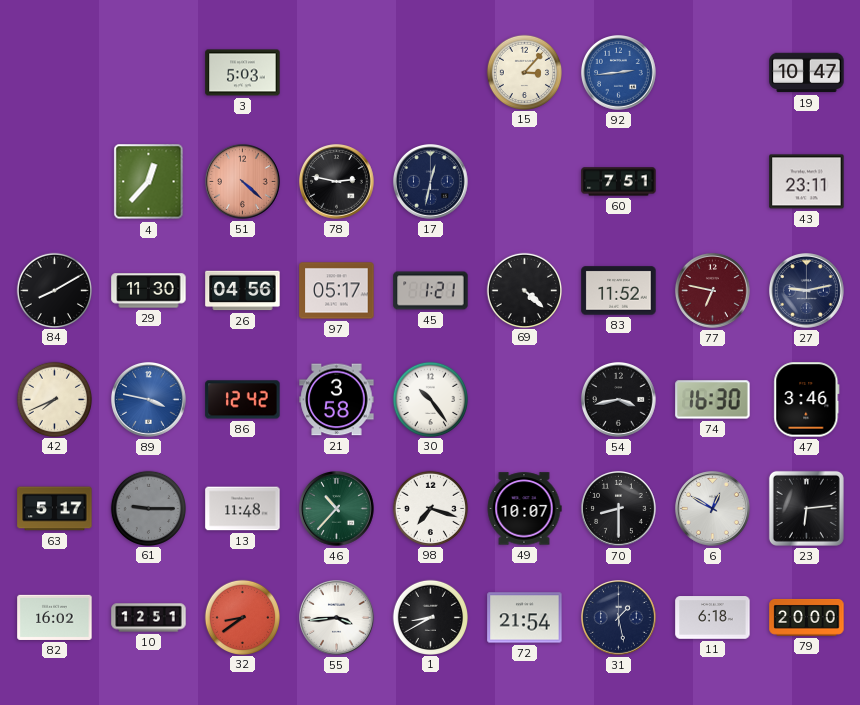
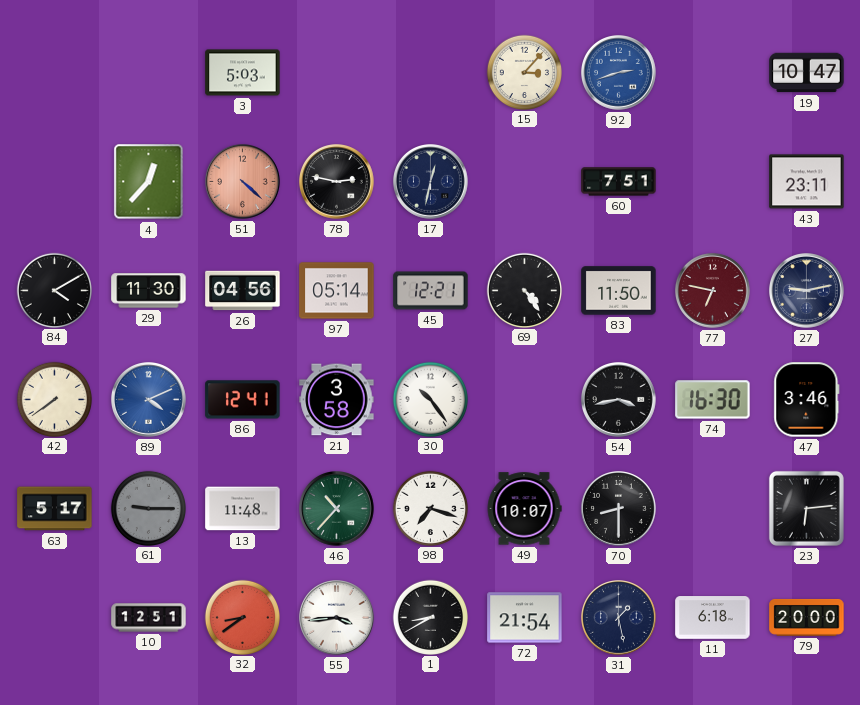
92: 2:44 -> 2:42
84: 8:10 -> 4:10
97: 05:17 -> 05:14
45: 1:21 -> 12:21
69: 4:22 -> 4:24
83: 11:52 -> 11:50
42: 7:41 -> 7:39
89: 3:47 -> 4:11
86: 12:42 -> 12:41
6: 12:50 -> none
82: 16:02 -> none
